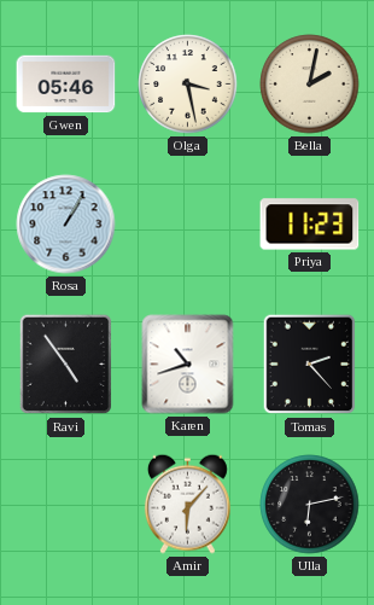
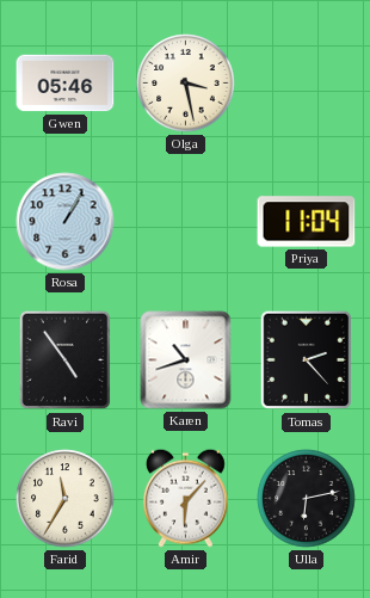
Bella: 2:02 -> none
Priya: 11:23 -> 11:04
Farid: none -> 11:35
